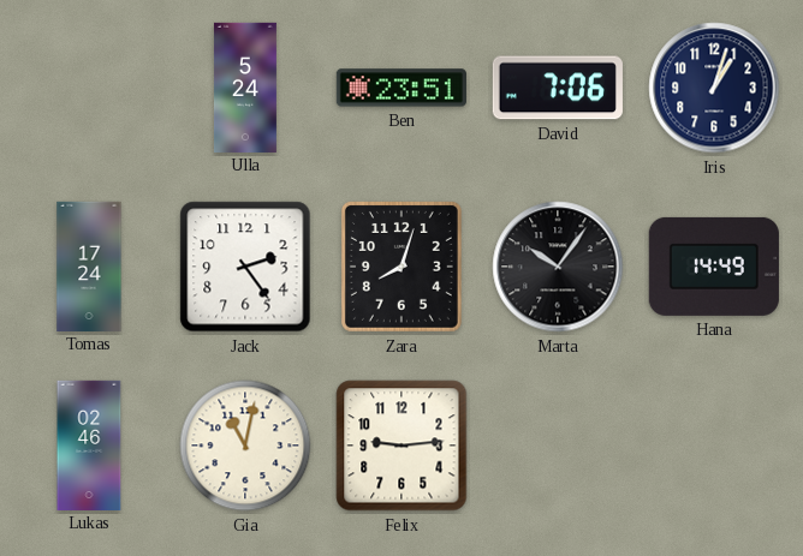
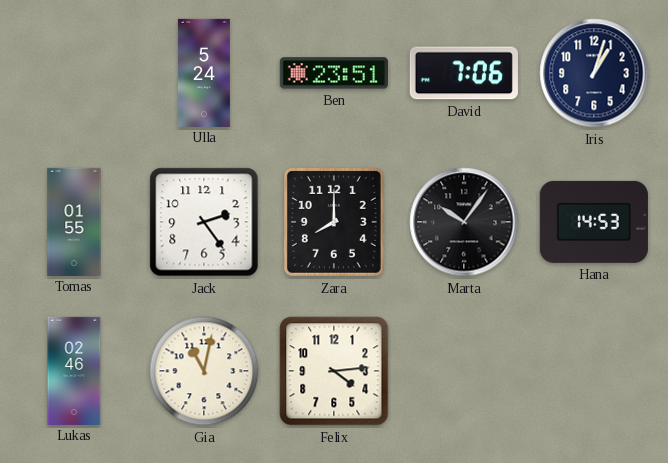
Tomas: 17:24 -> 01:55
Zara: 8:03 -> 8:00
Hana: 14:49 -> 14:53
Felix: 9:14 -> 4:14
